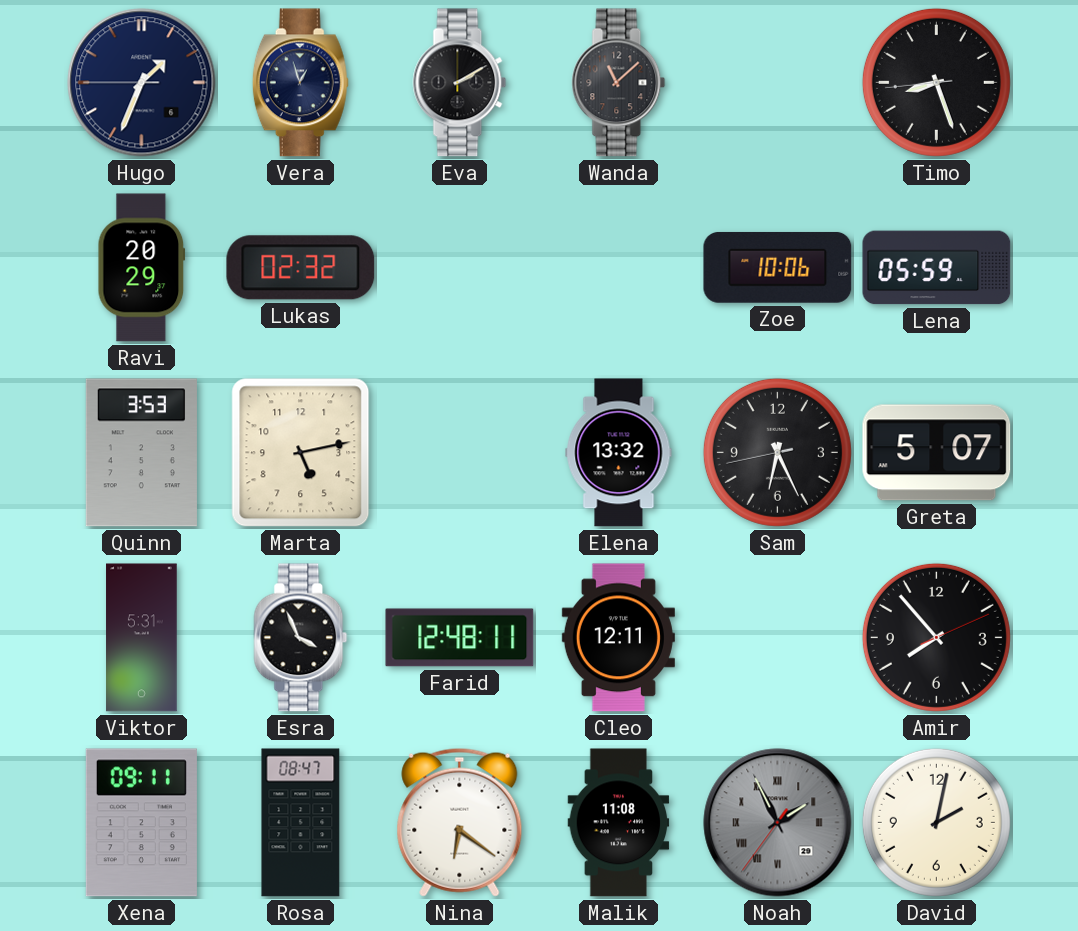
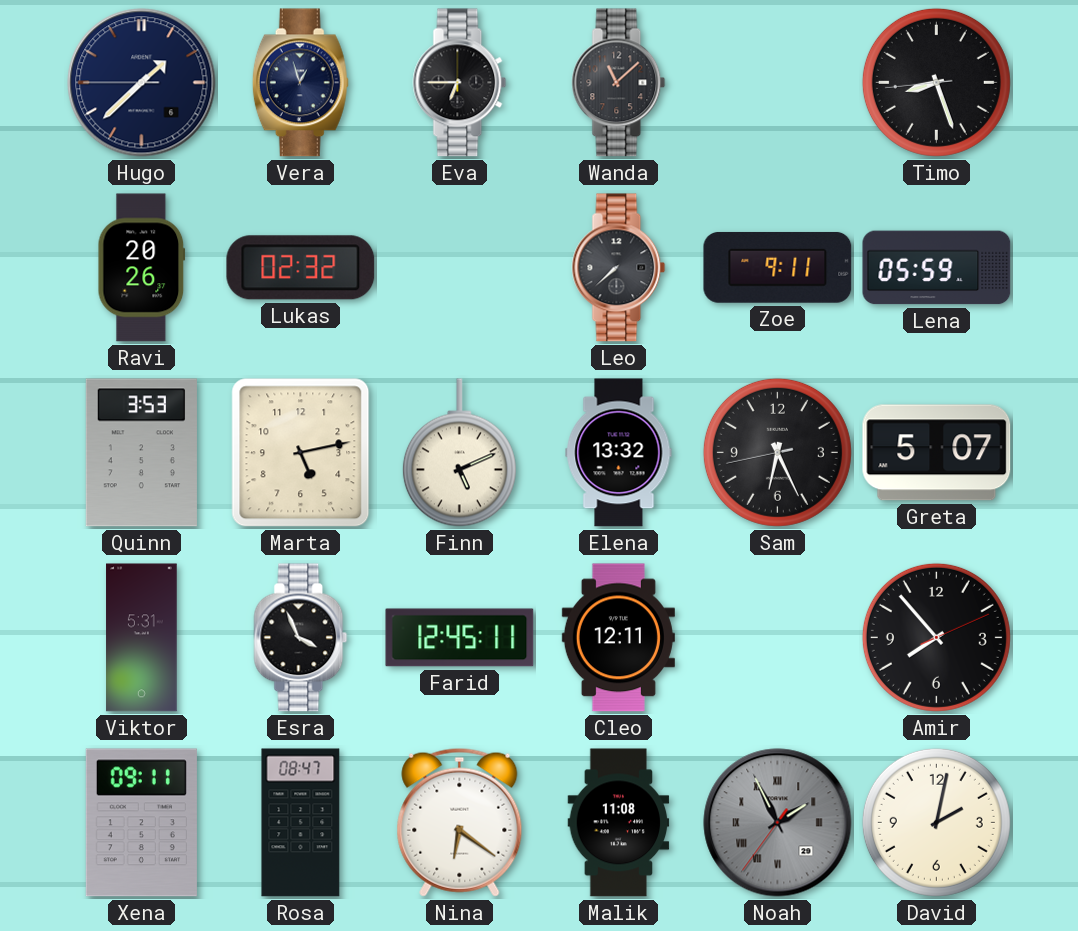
Hugo: 1:33 -> 1:37
Eva: 2:10 -> 6:45
Ravi: 20:29 -> 20:26
Leo: none -> 7:38
Zoe: 10:06 -> 9:11
Finn: none -> 5:11
Farid: 12:48 -> 12:45
